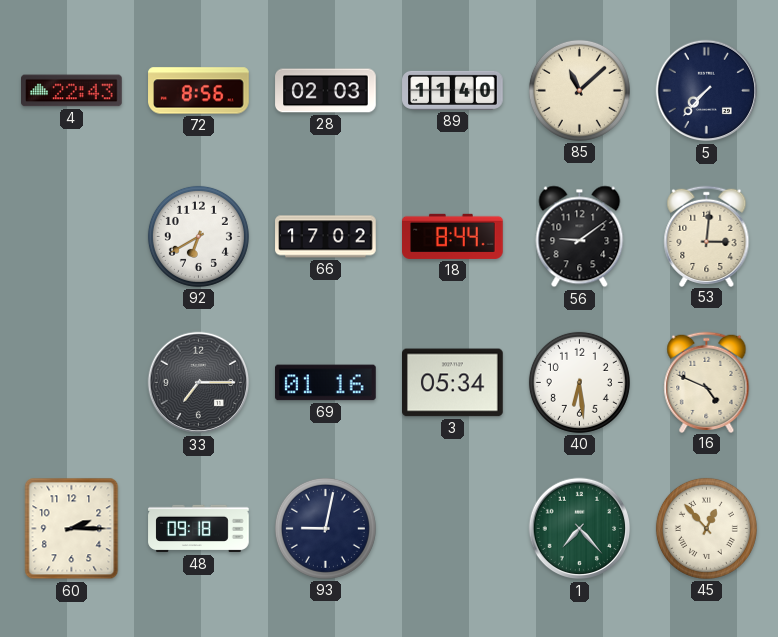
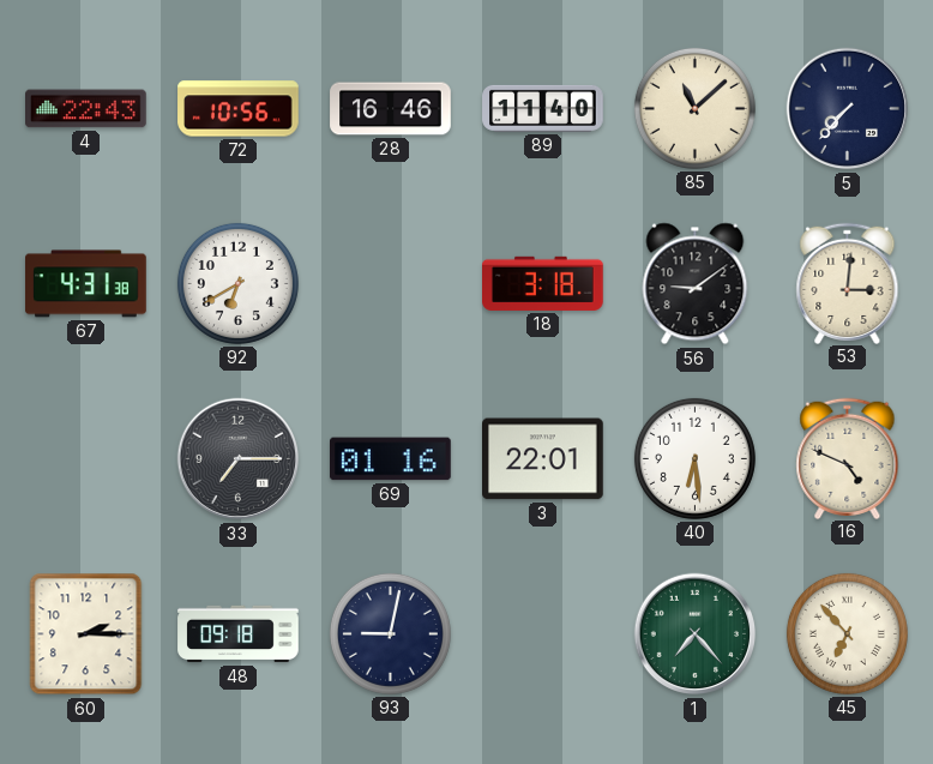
72: 8:56 -> 10:56
28: 02:03 -> 16:46
67: none -> 4:31
66: 17:02 -> none
18: 8:44 -> 3:18
3: 05:34 -> 22:01
45: 12:53 -> 6:53
